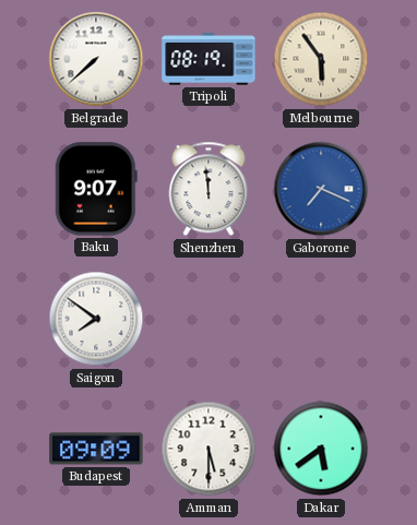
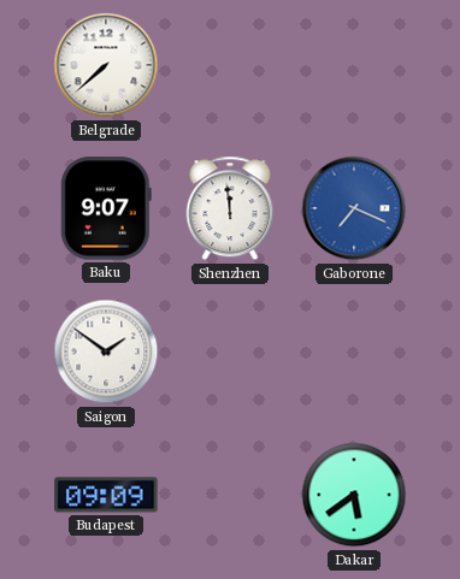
Tripoli: 08:19 -> none
Melbourne: 5:54 -> none
Saigon: 7:51 -> 1:51
Amman: 5:30 -> none
